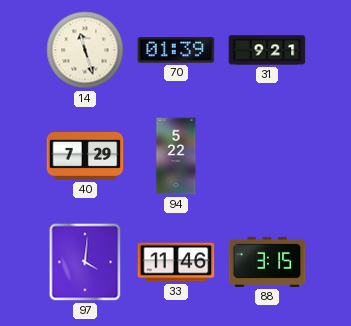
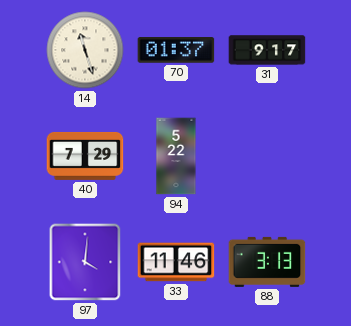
70: 01:39 -> 01:37
31: 9:21 -> 9:17
88: 3:15 -> 3:13
